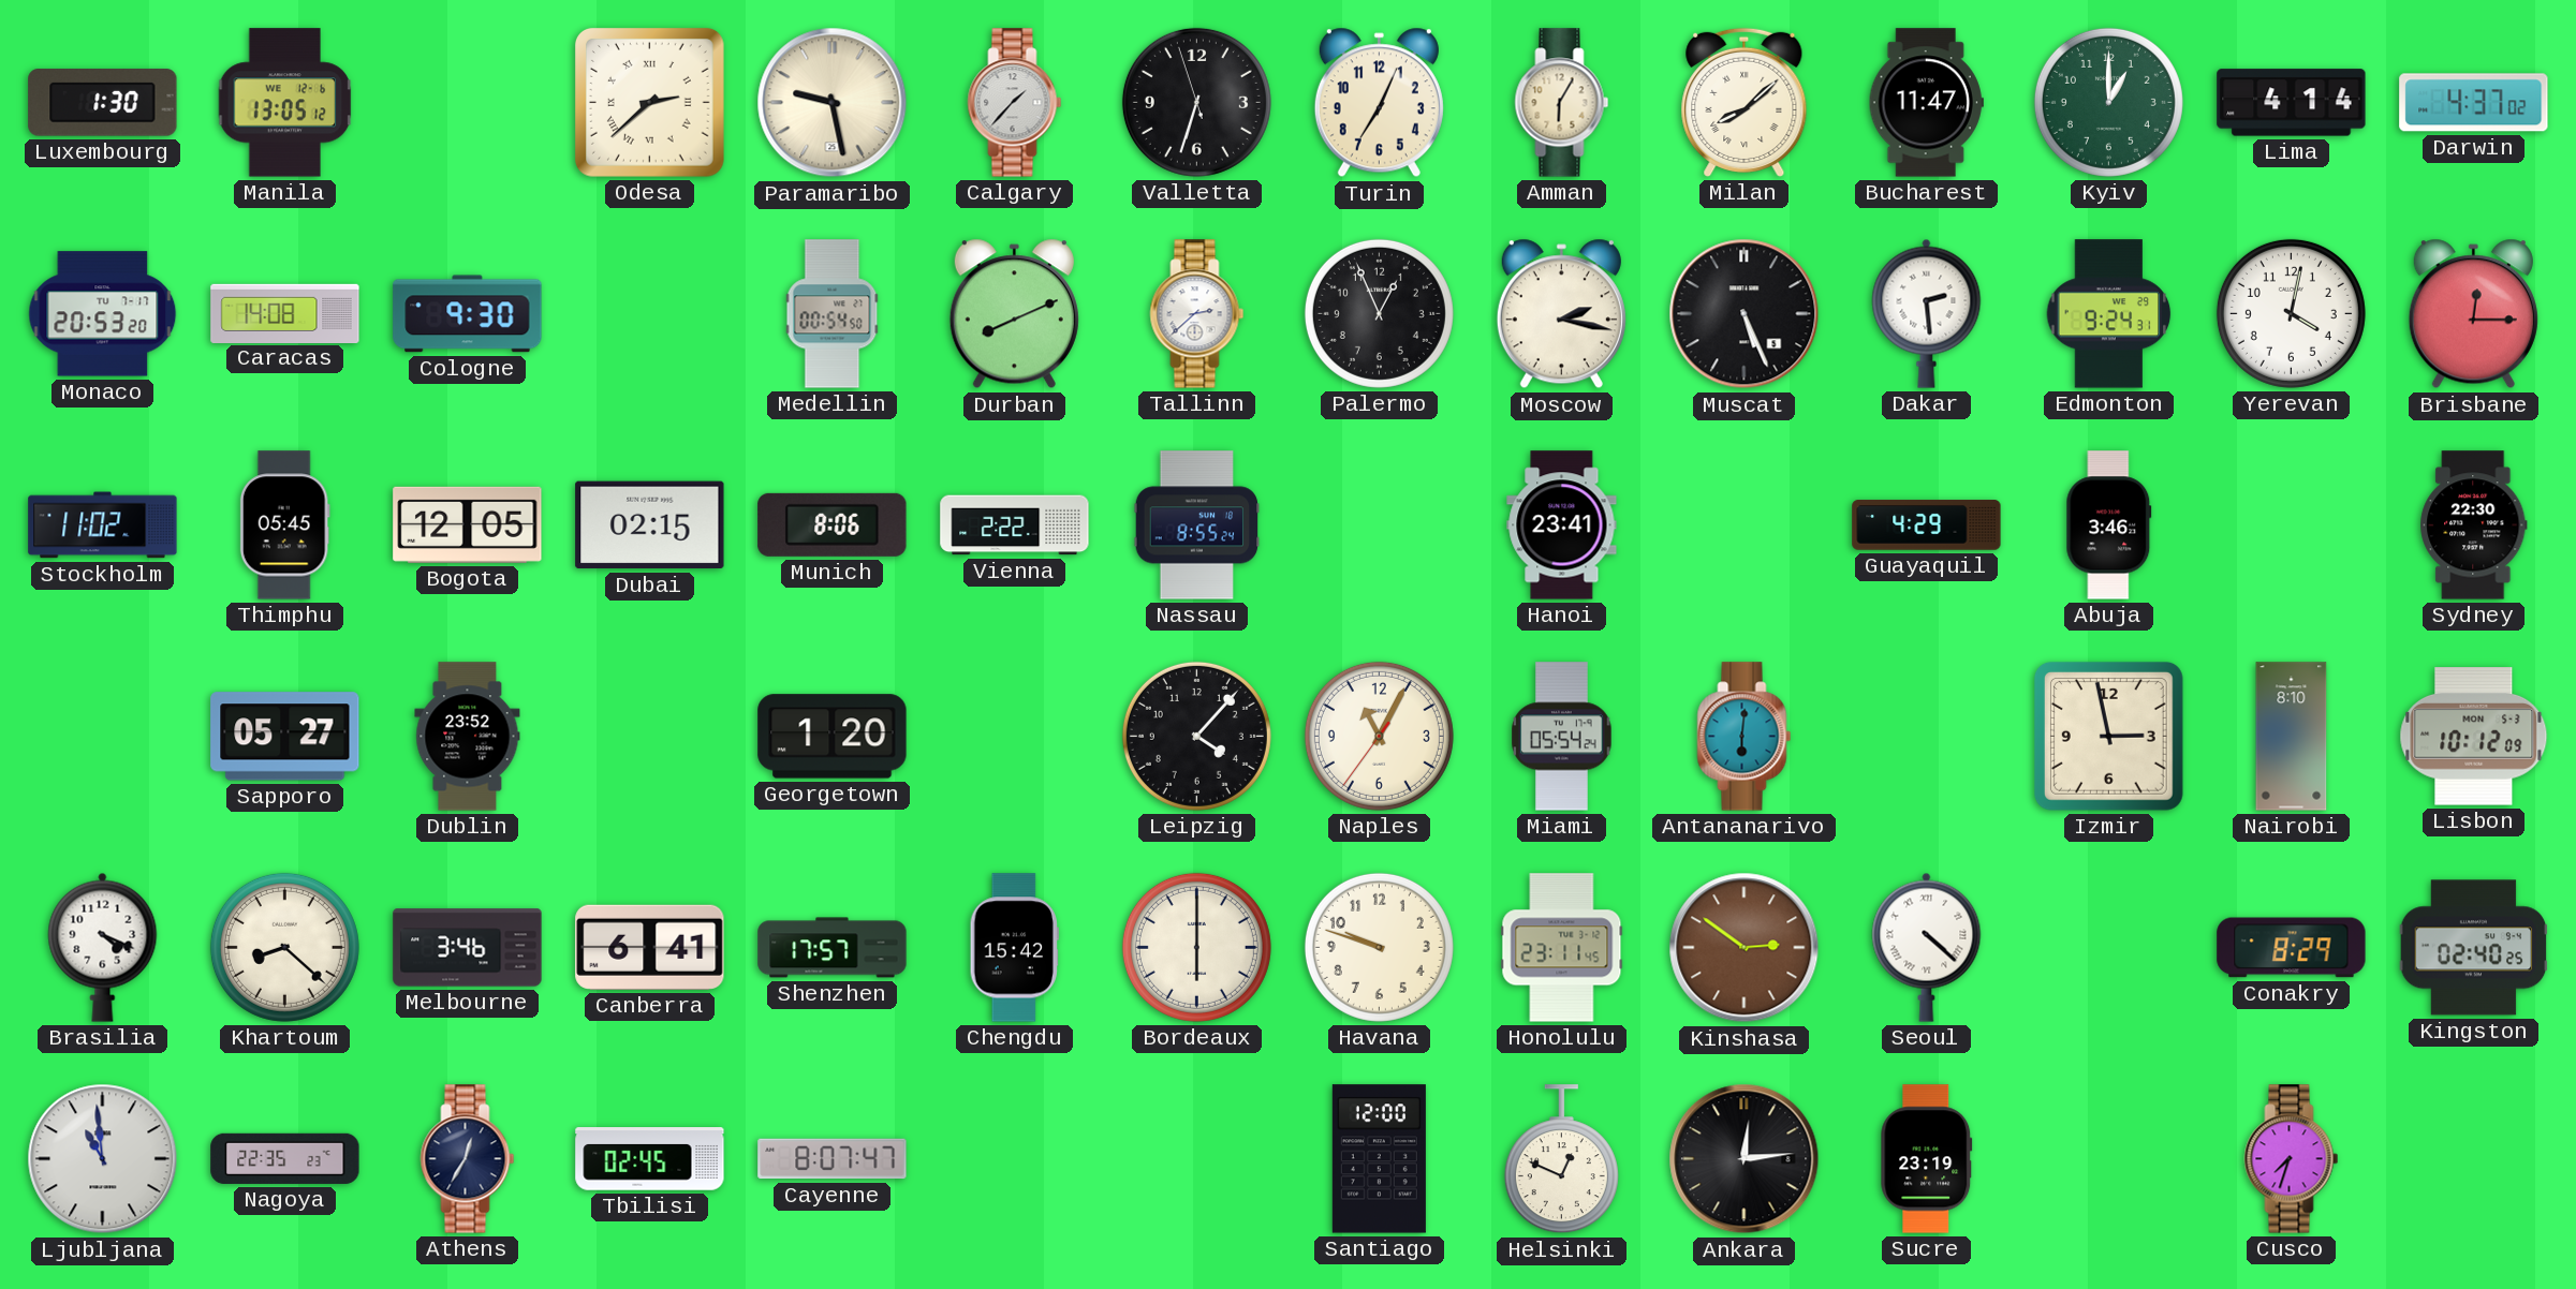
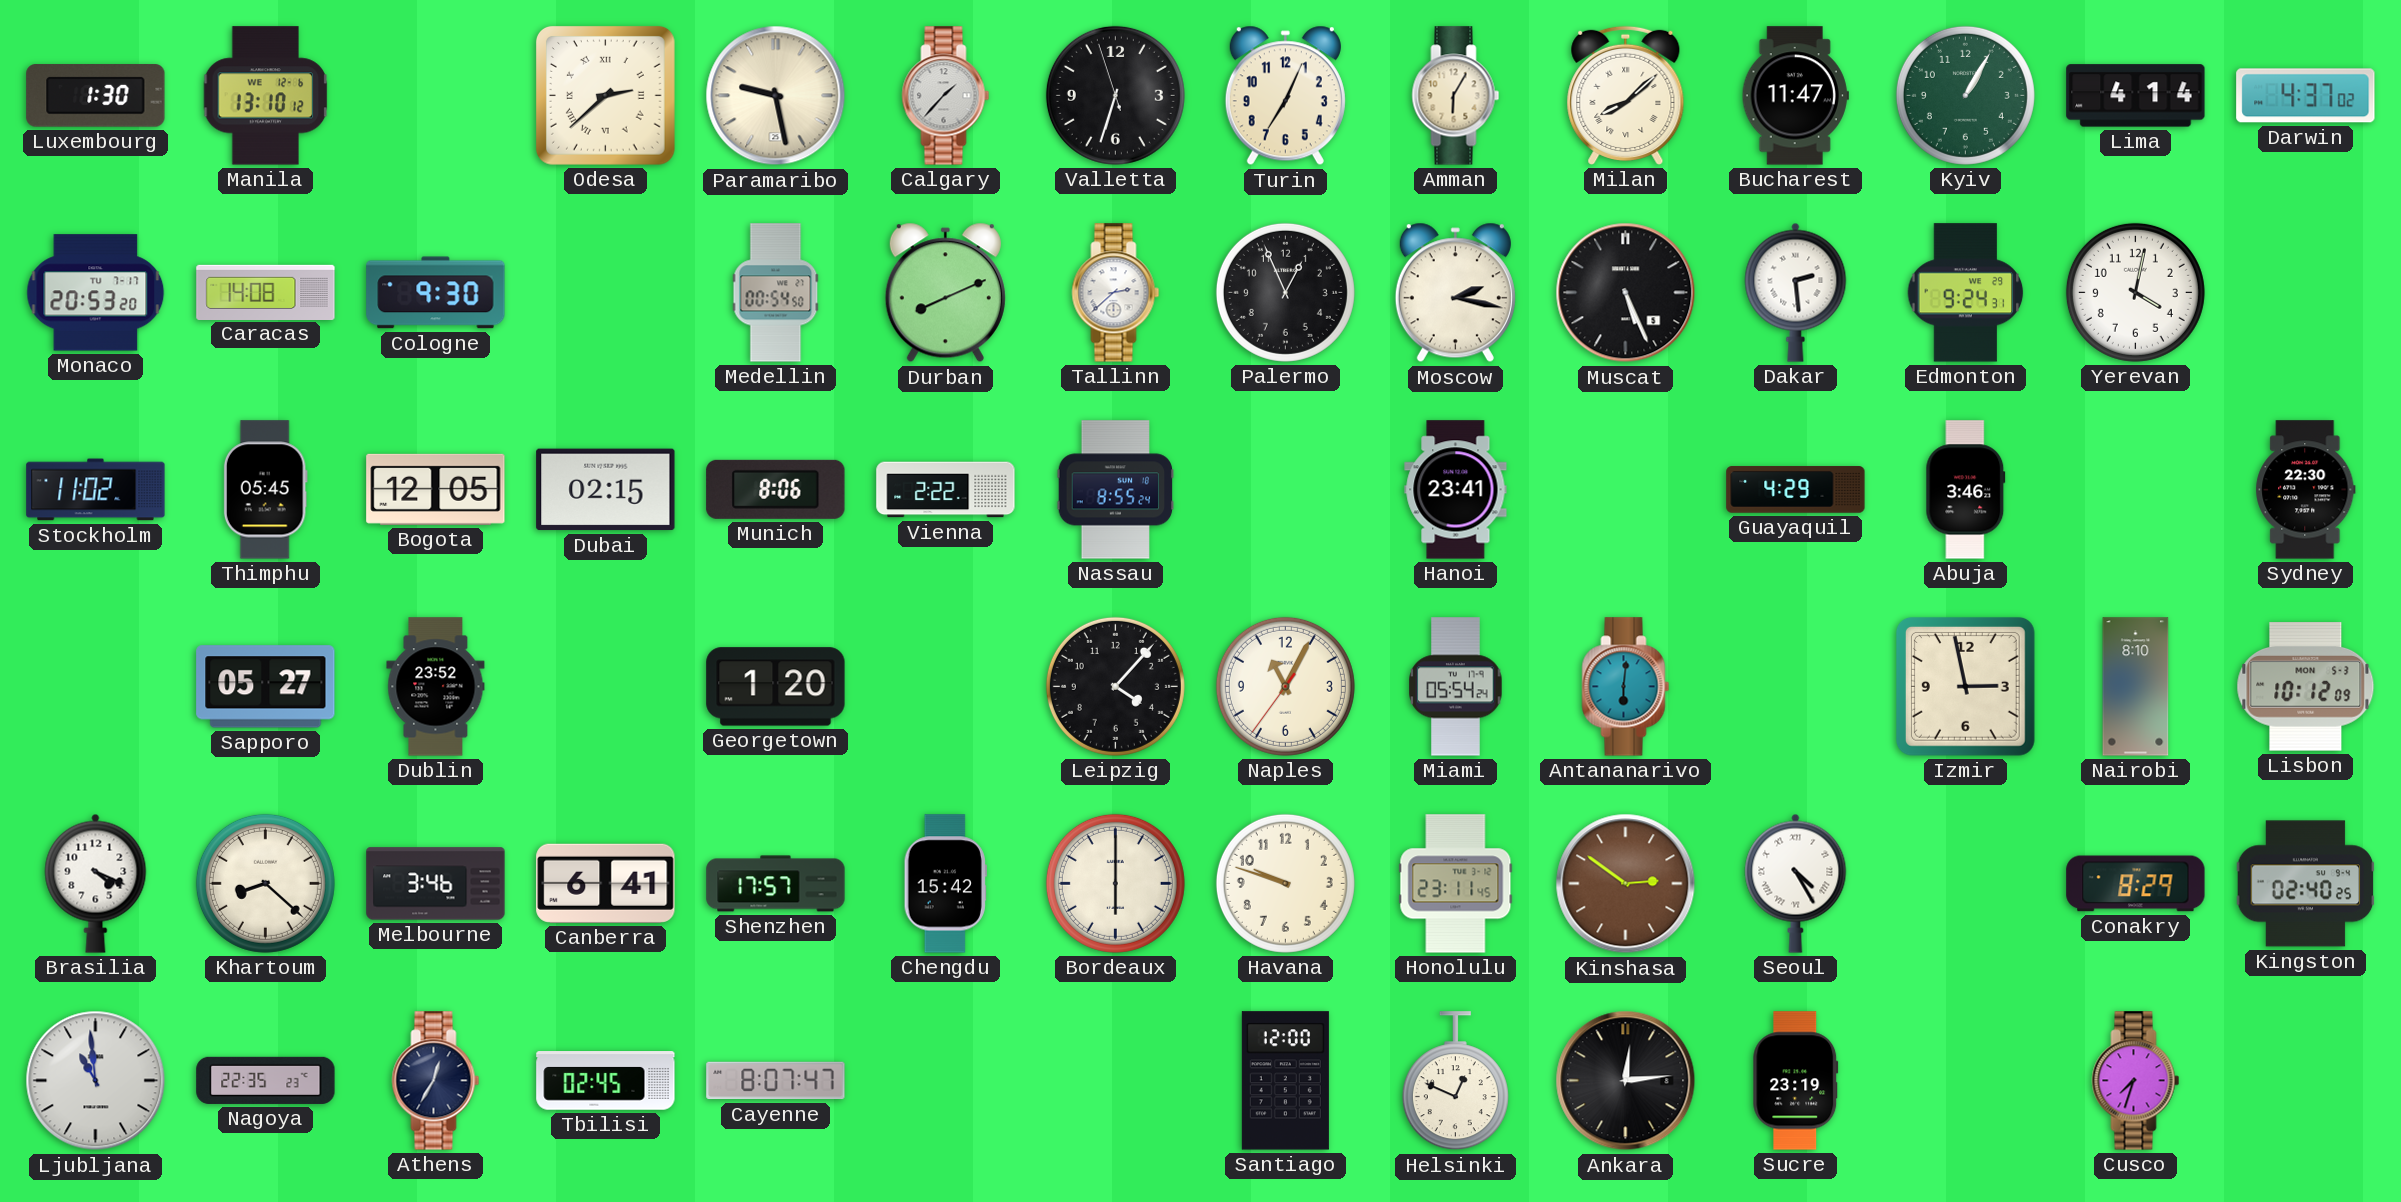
Manila: 13:05 -> 13:10
Kyiv: 1:00 -> 1:05
Brisbane: 12:15 -> none
Seoul: 4:22 -> 4:25
